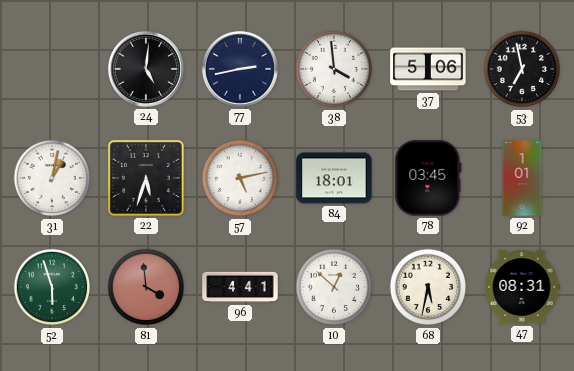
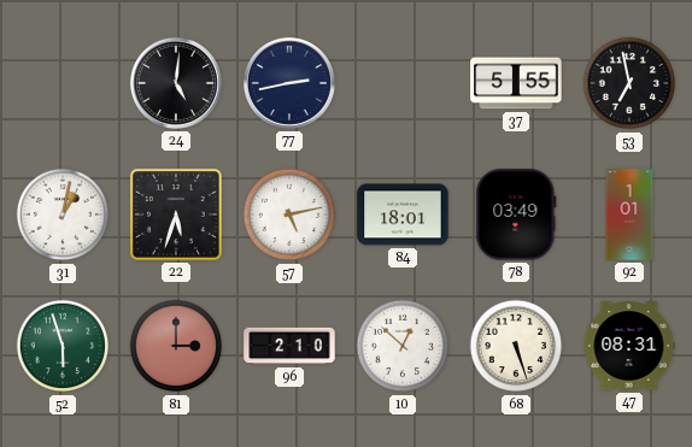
38: 3:59 -> none
37: 5:06 -> 5:55
78: 03:45 -> 03:49
81: 3:59 -> 3:00
96: 4:41 -> 2:10
68: 5:32 -> 5:27
